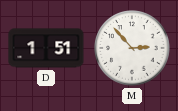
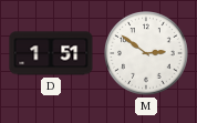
M: 2:53 -> 2:51
